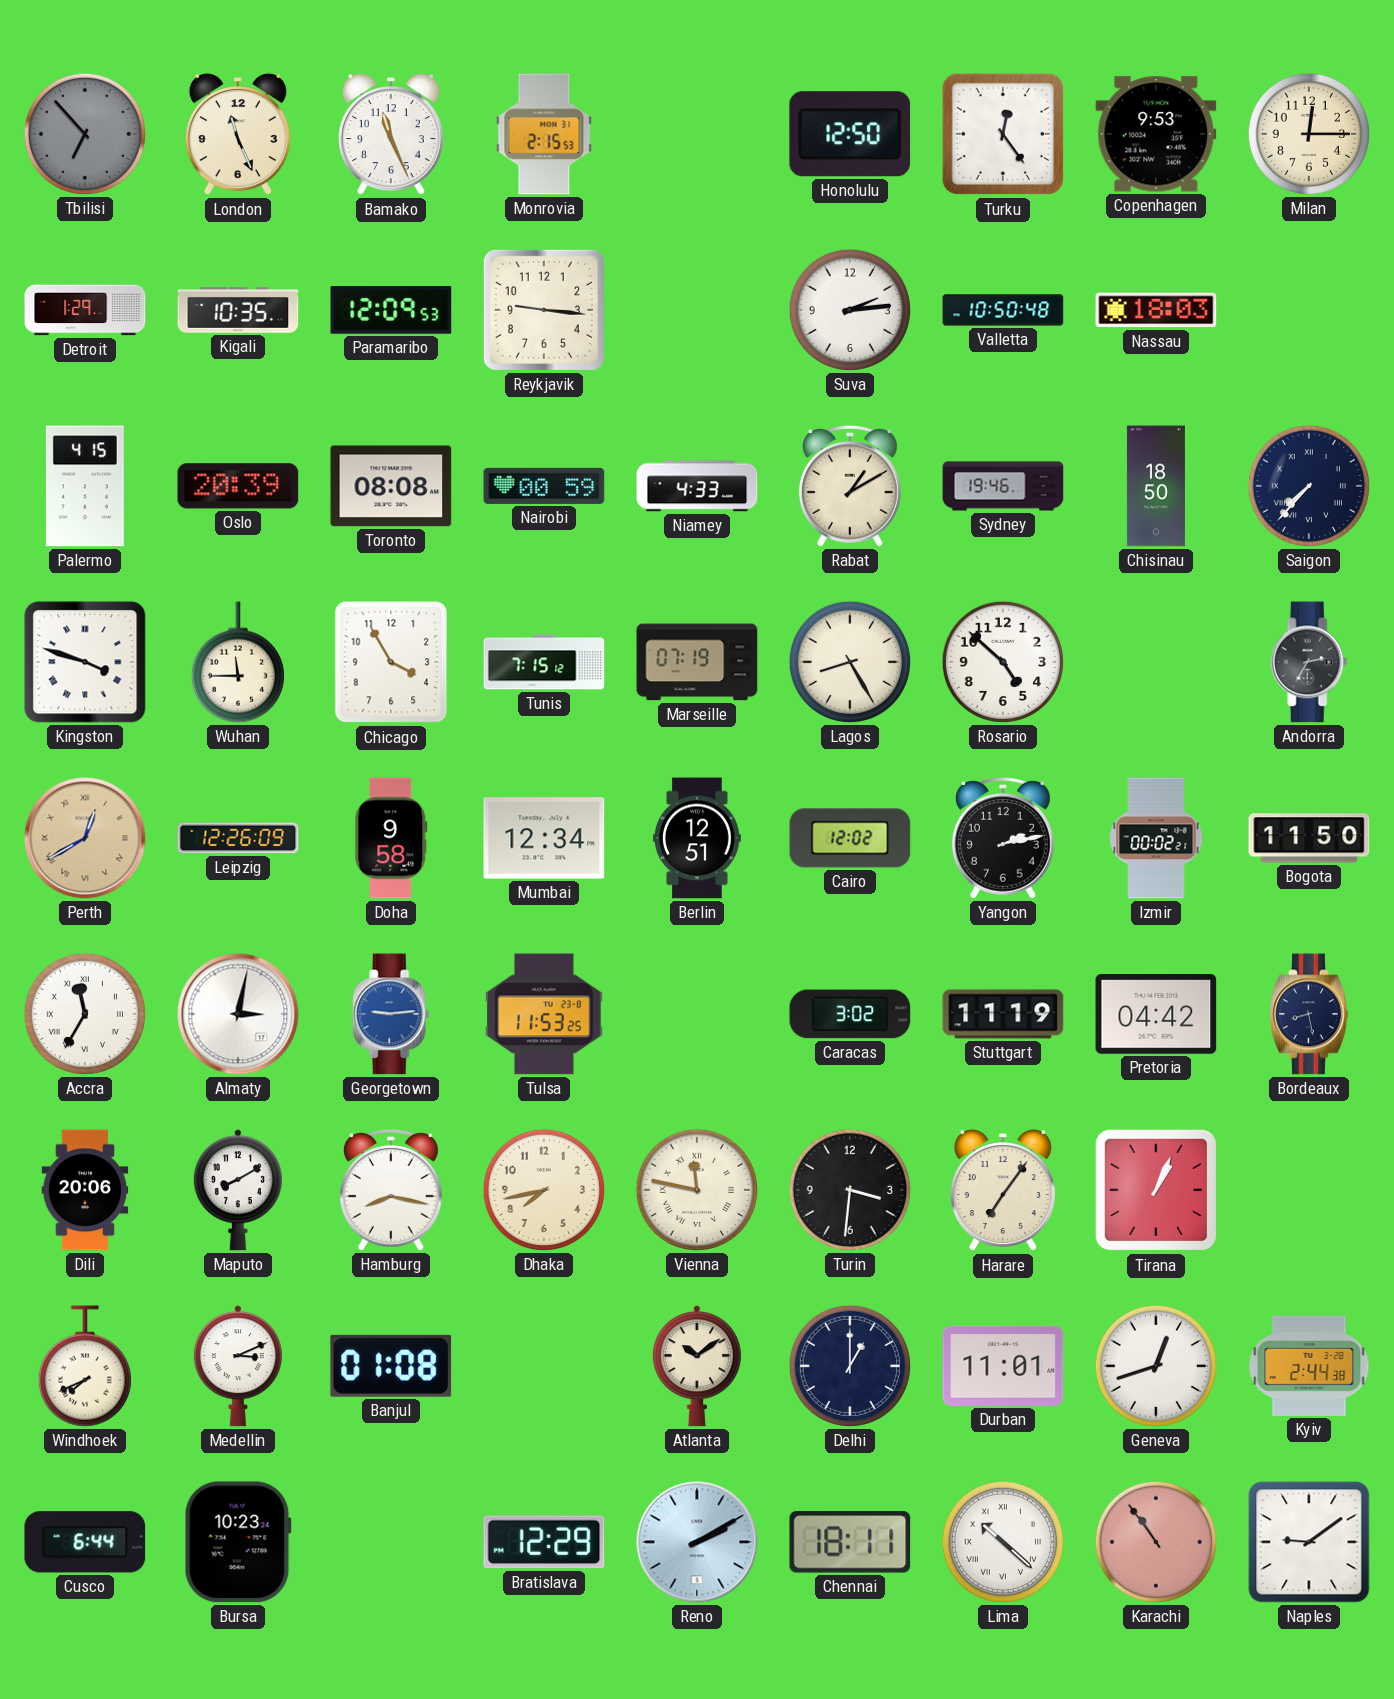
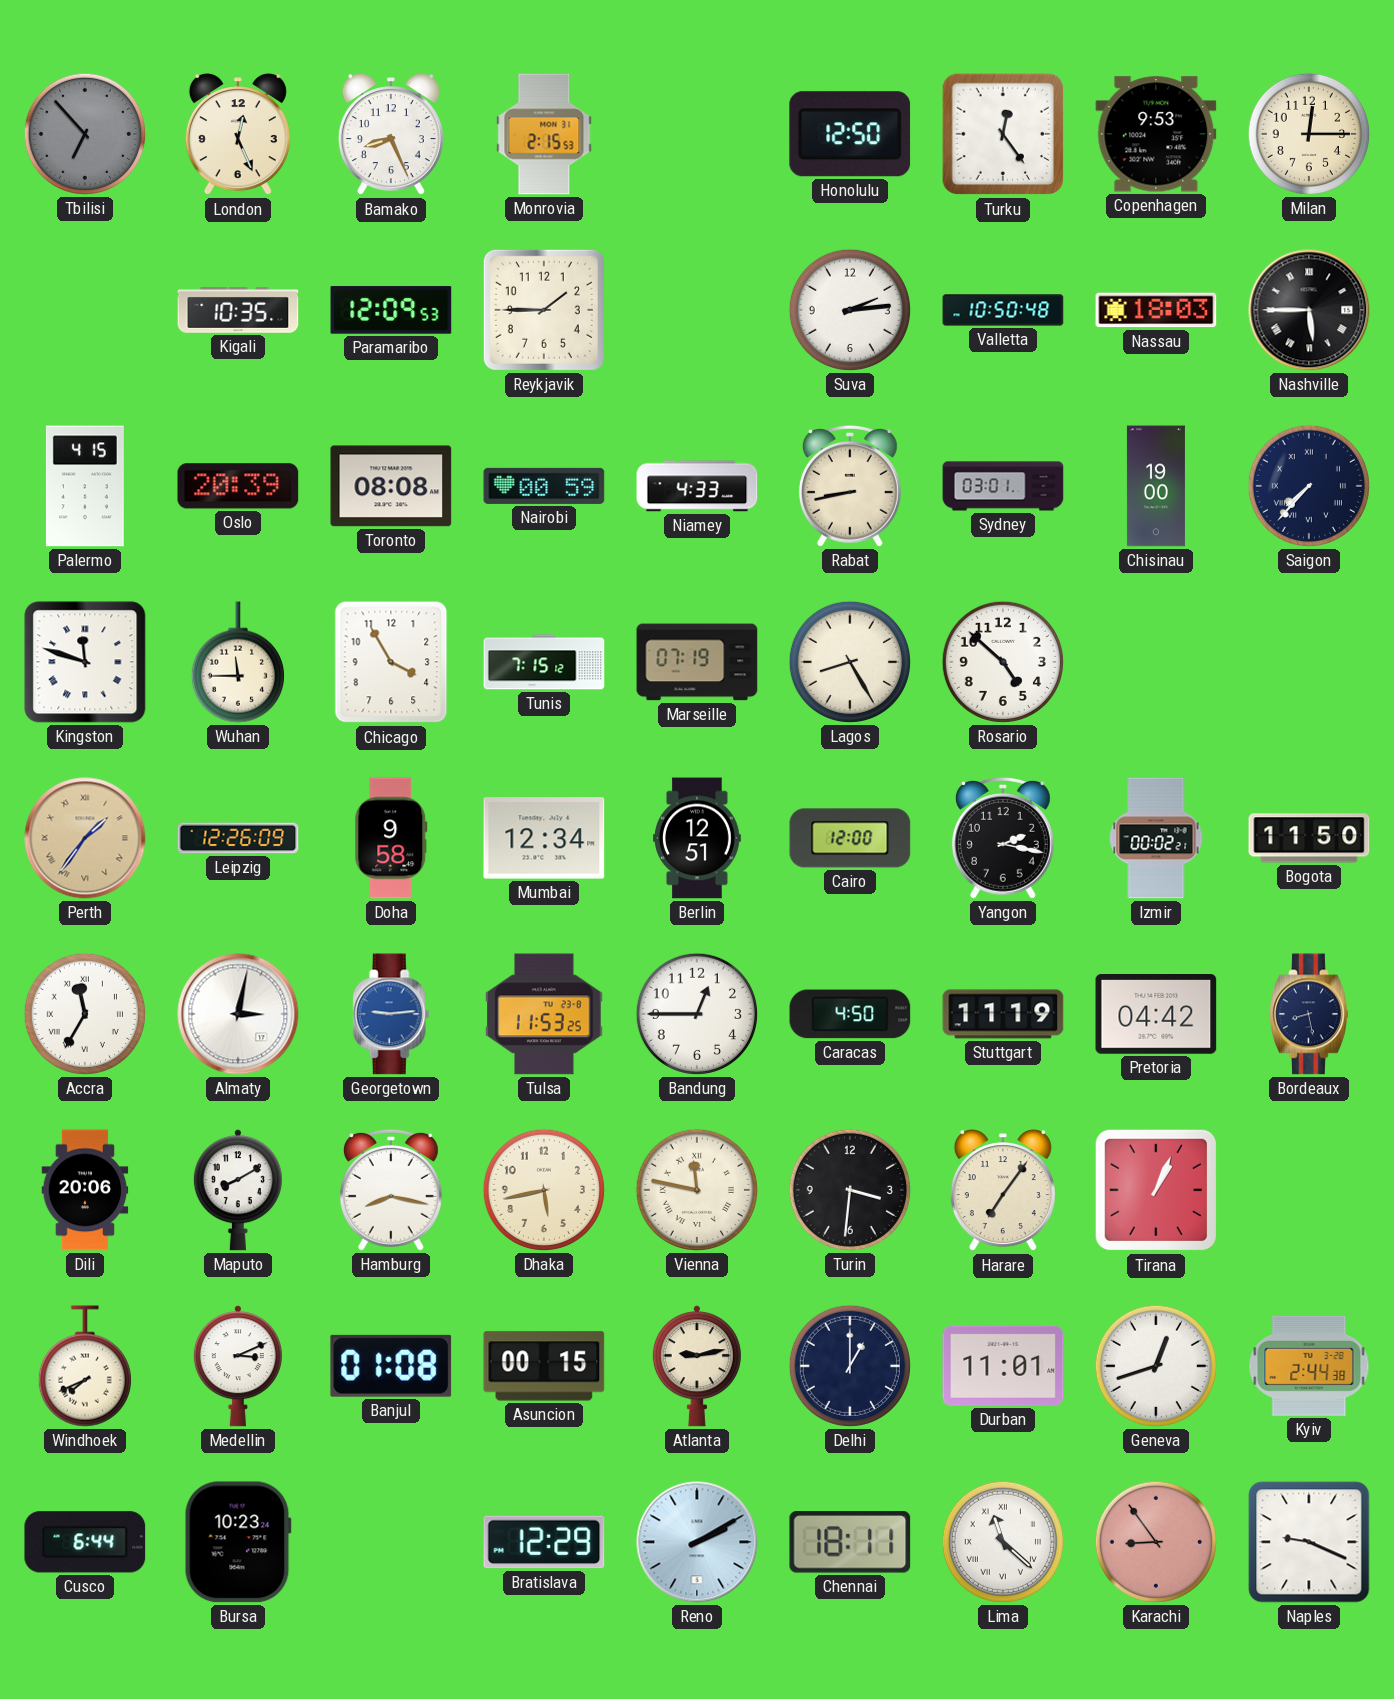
London: 11:26 -> 12:26
Bamako: 11:26 -> 8:26
Detroit: 1:29 -> none
Reykjavik: 9:16 -> 1:45
Nashville: none -> 5:45
Rabat: 1:10 -> 8:43
Sydney: 19:46 -> 03:01
Chisinau: 18:50 -> 19:00
Kingston: 3:48 -> 11:48
Andorra: 2:35 -> none
Perth: 12:40 -> 1:36
Cairo: 12:02 -> 12:00
Yangon: 2:13 -> 2:17
Bandung: none -> 12:45
Caracas: 3:02 -> 4:50
Dhaka: 7:43 -> 5:43
Asuncion: none -> 00:15
Atlanta: 10:09 -> 9:13
Lima: 10:22 -> 11:22
Karachi: 10:54 -> 8:54
Naples: 9:09 -> 9:19
